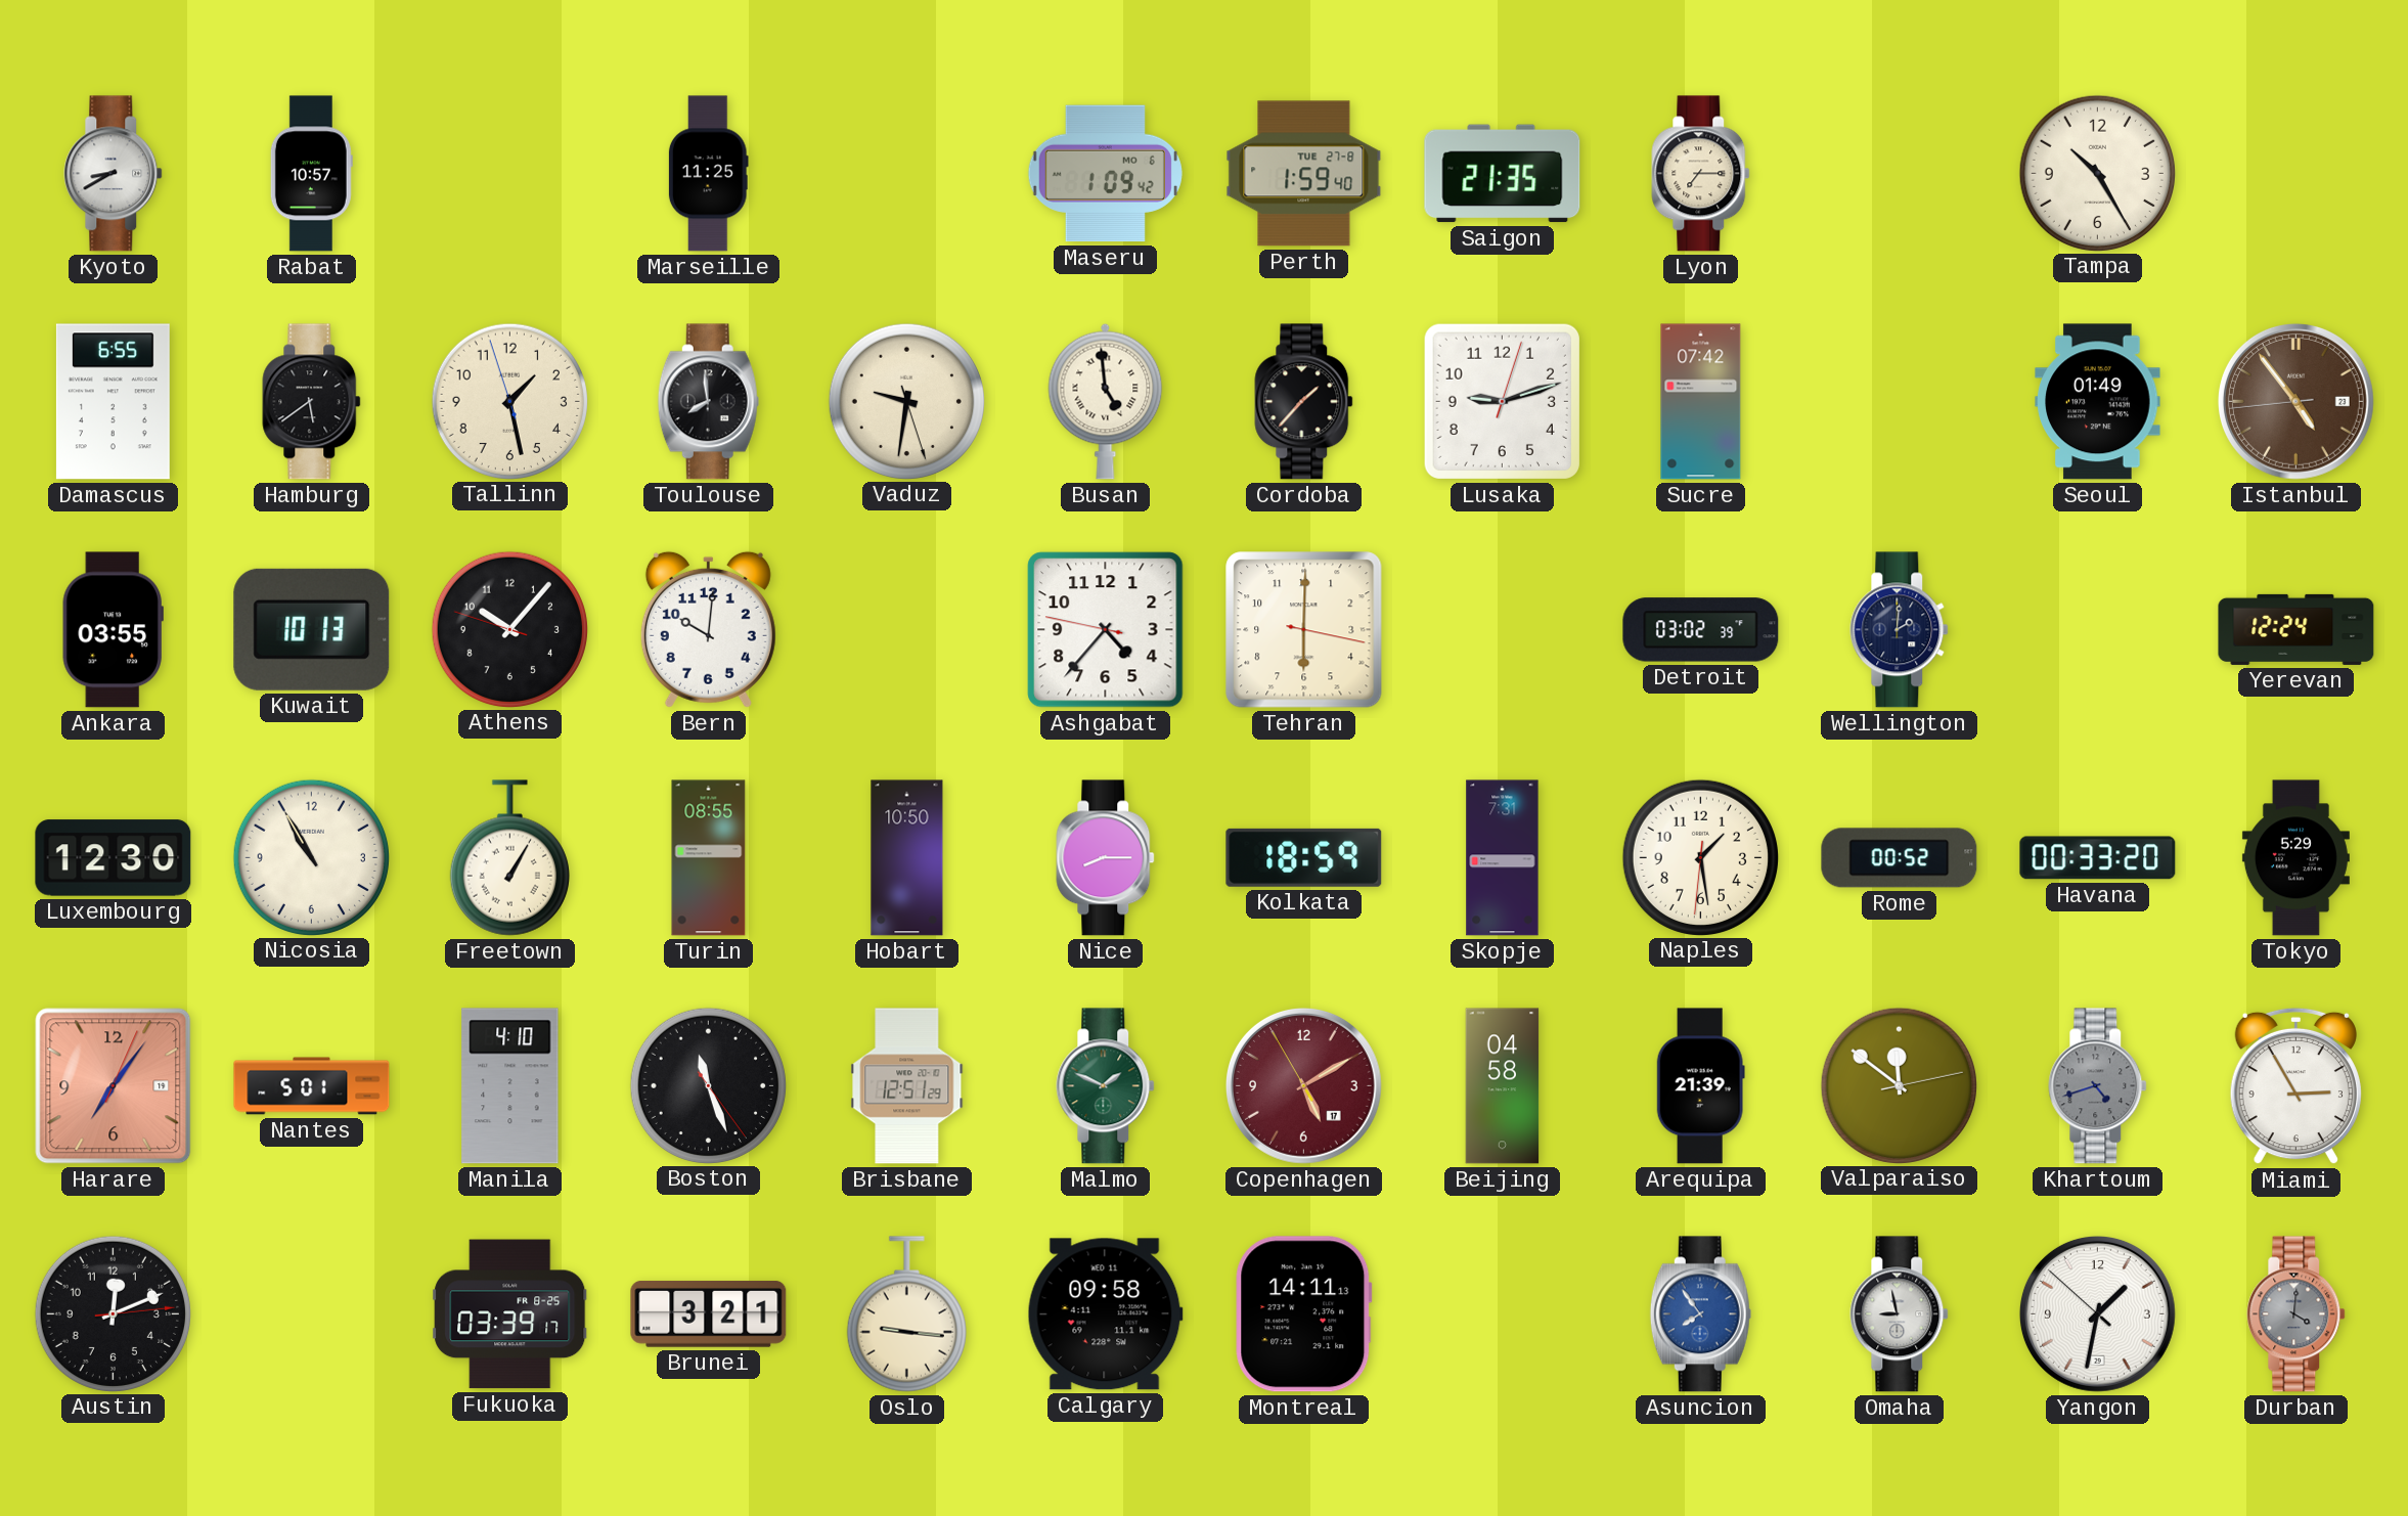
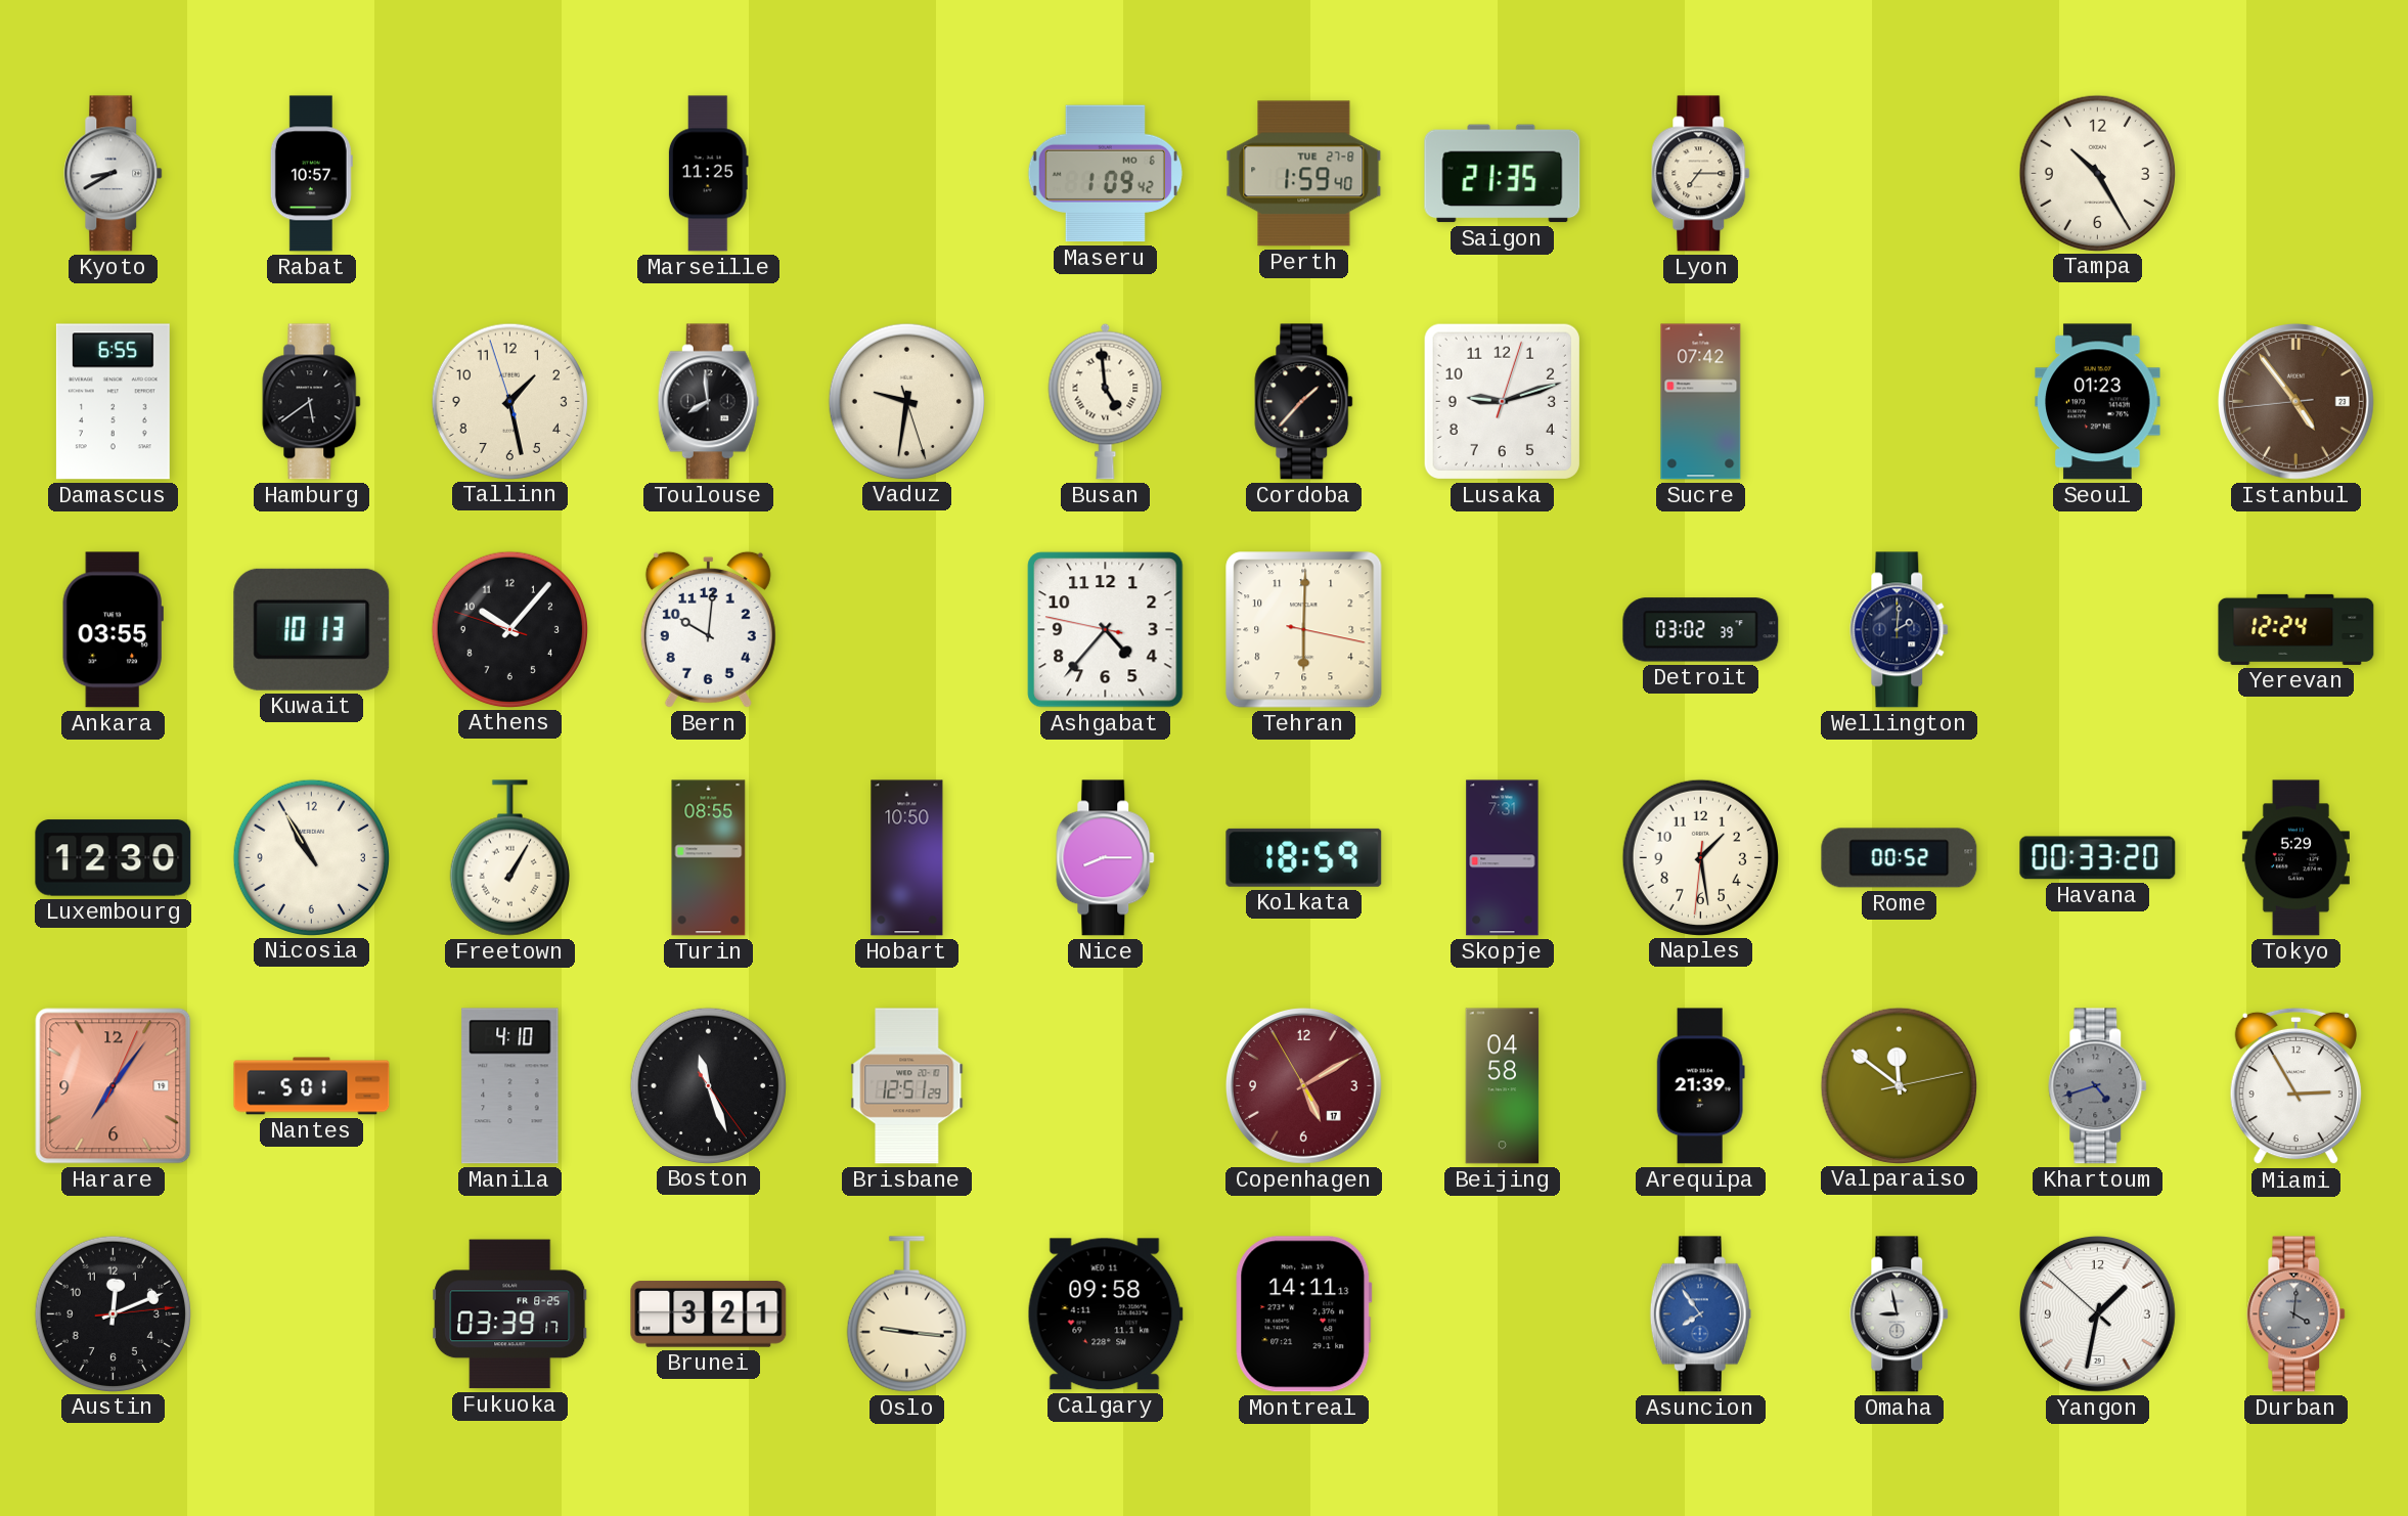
Seoul: 01:49 -> 01:23
Malmo: 1:49 -> none
